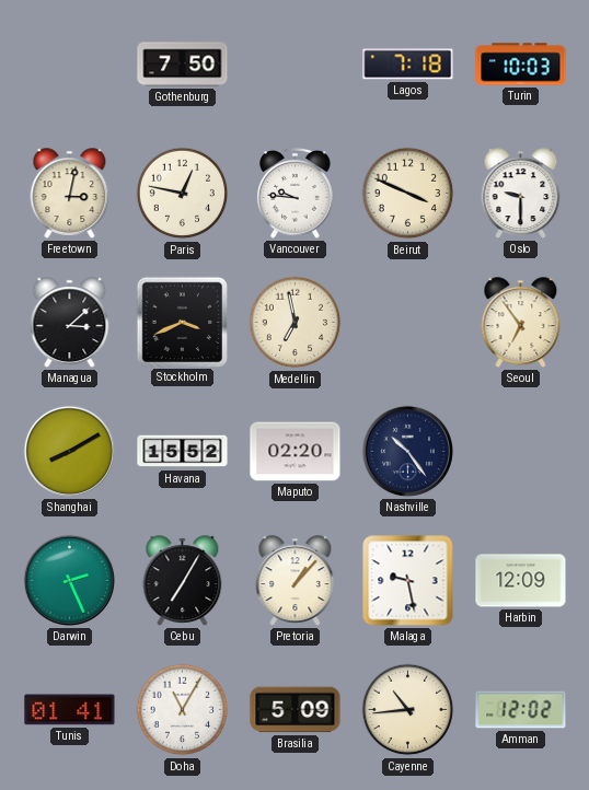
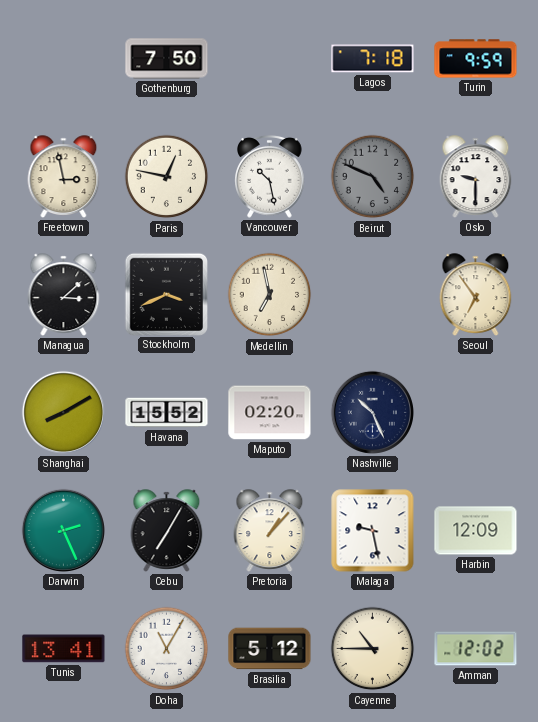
Turin: 10:03 -> 9:59
Freetown: 3:02 -> 2:58
Vancouver: 9:46 -> 10:28
Beirut: 3:49 -> 4:49
Beirut dial: cream -> grey
Nashville: 10:24 -> 10:26
Tunis: 01:41 -> 13:41
Brasilia: 5:09 -> 5:12
Cayenne: 10:44 -> 10:45
